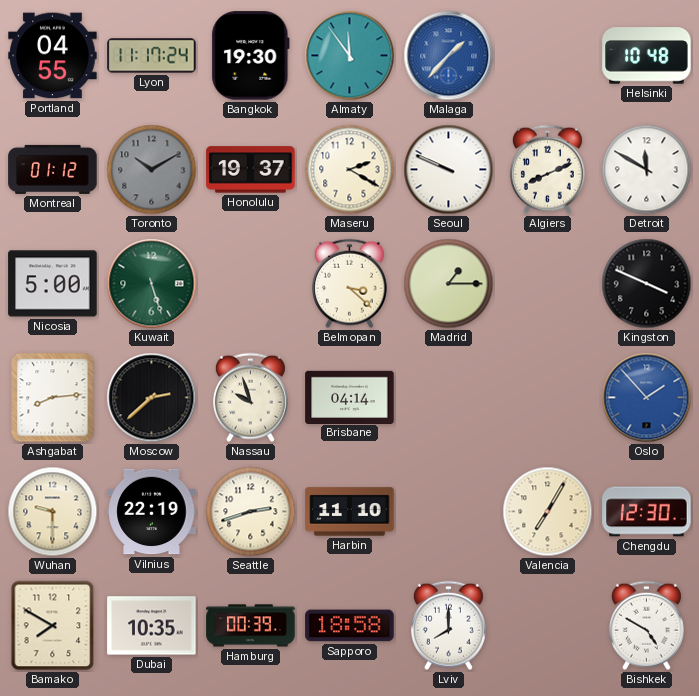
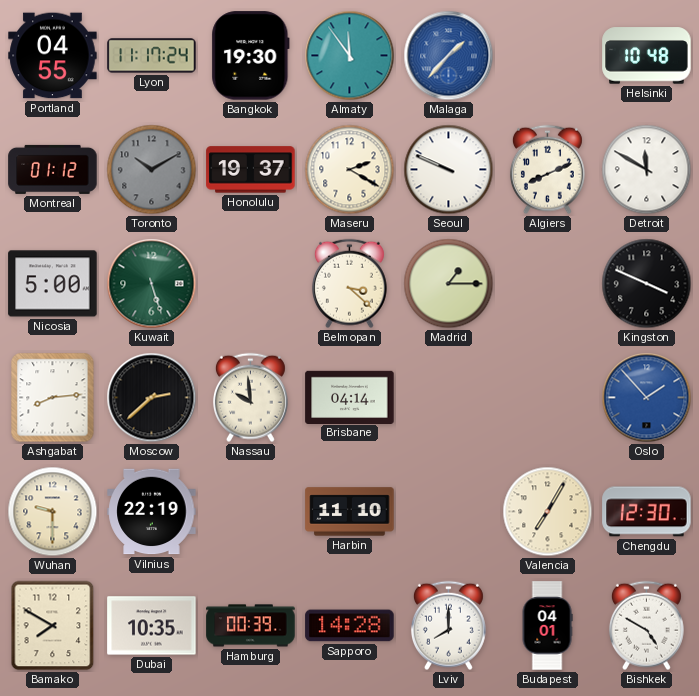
Nassau: 9:57 -> 9:59
Seattle: 2:42 -> none
Sapporo: 18:58 -> 14:28
Budapest: none -> 04:01
